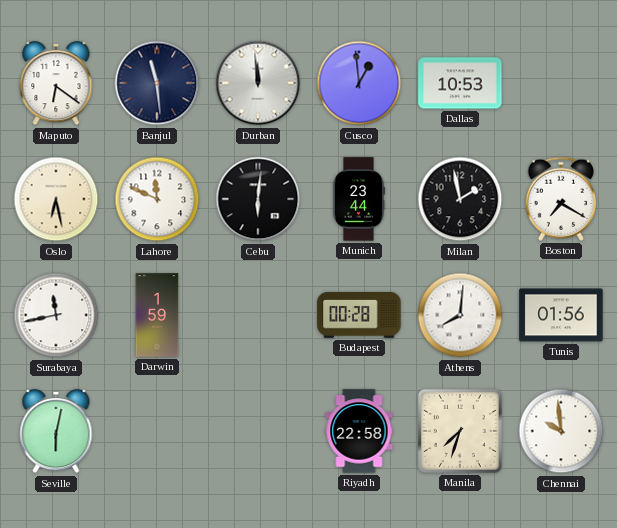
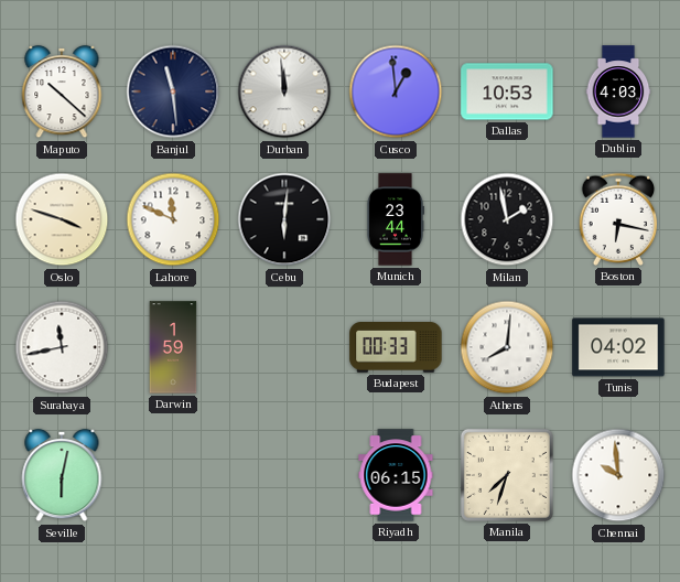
Maputo: 6:21 -> 10:22
Dublin: none -> 4:03
Oslo: 6:28 -> 3:48
Boston: 7:20 -> 6:17
Budapest: 00:28 -> 00:33
Tunis: 01:56 -> 04:02
Riyadh: 22:58 -> 06:15
